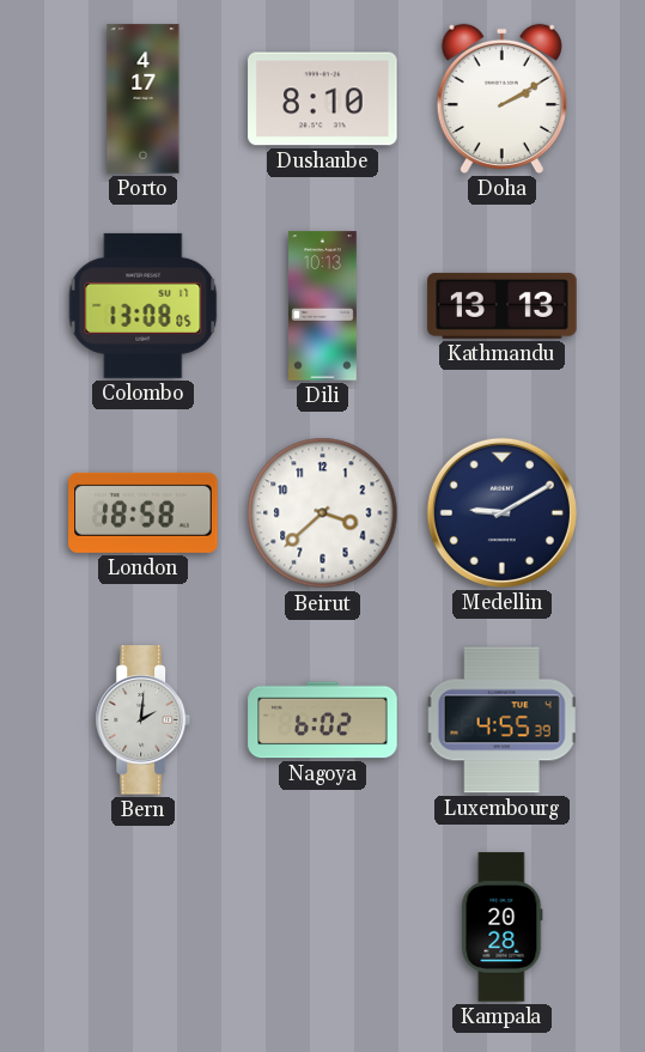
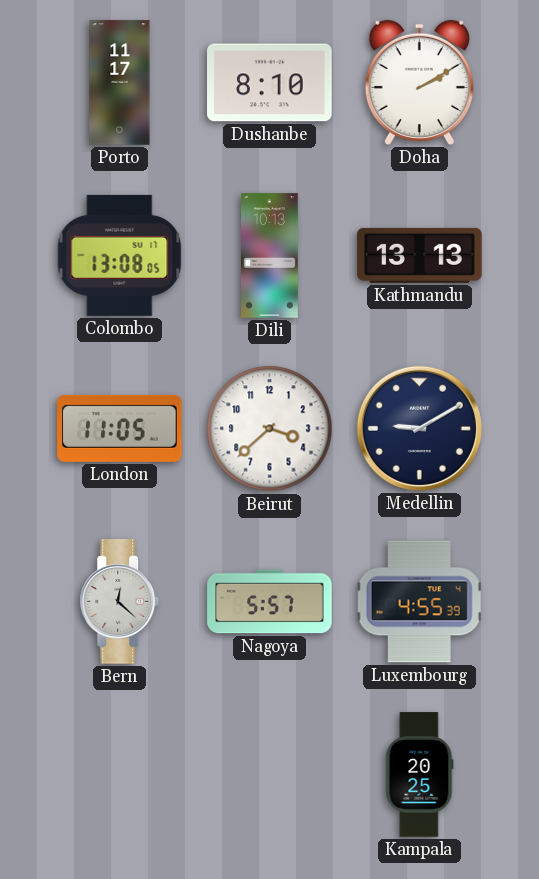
Porto: 4:17 -> 11:17
London: 18:58 -> 11:05
Bern: 2:01 -> 12:22
Nagoya: 6:02 -> 5:57
Kampala: 20:28 -> 20:25
